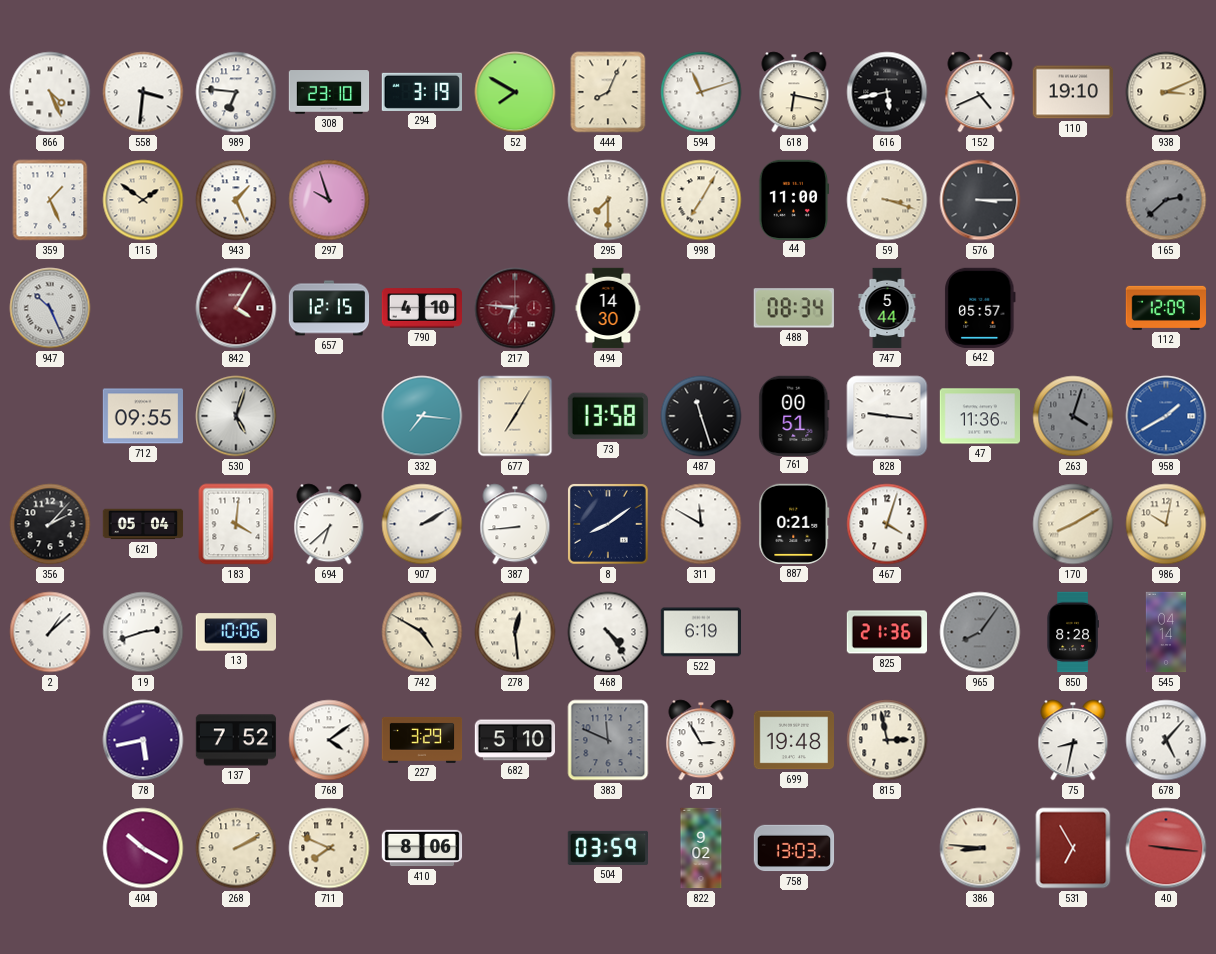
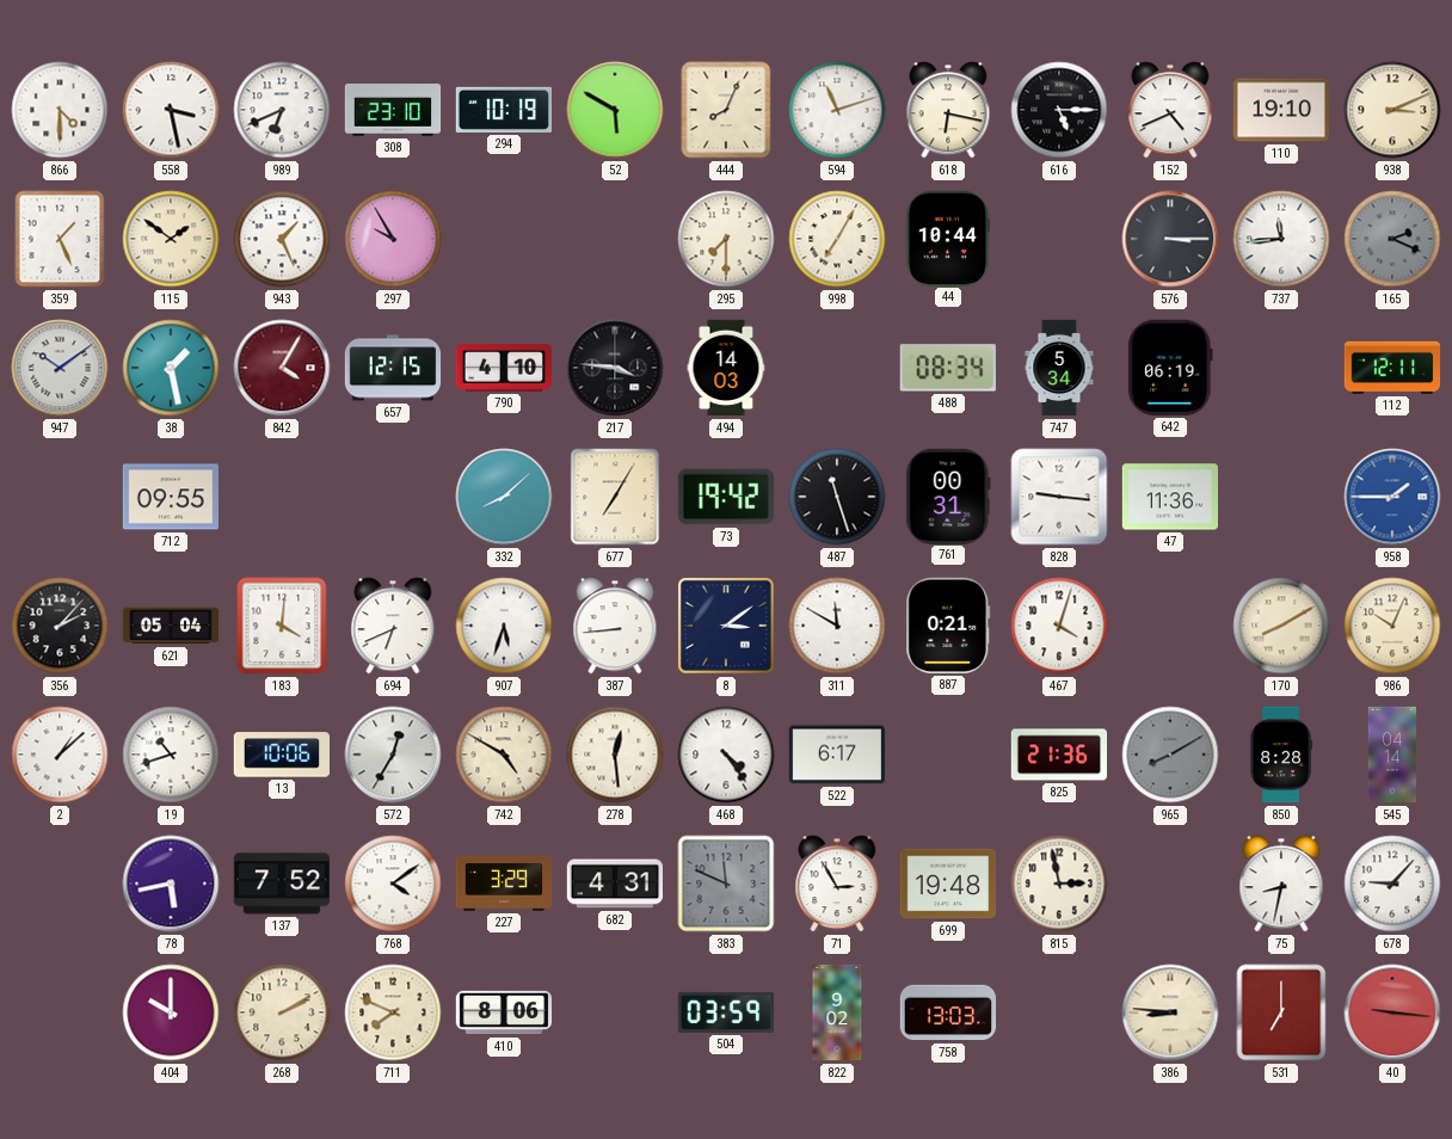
866: 4:26 -> 4:30
558: 3:31 -> 3:28
989: 6:46 -> 6:41
294: 3:19 -> 10:19
52: 7:50 -> 5:50
616: 5:43 -> 5:15
297: 9:57 -> 9:55
44: 11:00 -> 10:44
59: 3:18 -> none
737: none -> 11:44
165: 2:38 -> 2:19
947: 10:26 -> 10:09
38: none -> 1:28
217: 6:46 -> 3:46
217 dial: burgundy -> black
494: 14:30 -> 14:03
747: 5:44 -> 5:34
642: 05:57 -> 06:19
112: 12:09 -> 12:11
530: 5:03 -> none
332: 7:16 -> 8:08
73: 13:58 -> 19:42
761: 00:51 -> 00:31
263: 4:03 -> none
958: 1:40 -> 1:45
694: 6:38 -> 6:41
907: 2:10 -> 5:33
8: 8:09 -> 3:09
986: 10:02 -> 10:04
19: 2:42 -> 10:42
572: none -> 12:35
522: 6:19 -> 6:17
965: 8:06 -> 8:10
682: 5:10 -> 4:31
678: 5:07 -> 9:07
404: 10:20 -> 10:00
531: 6:55 -> 7:00
